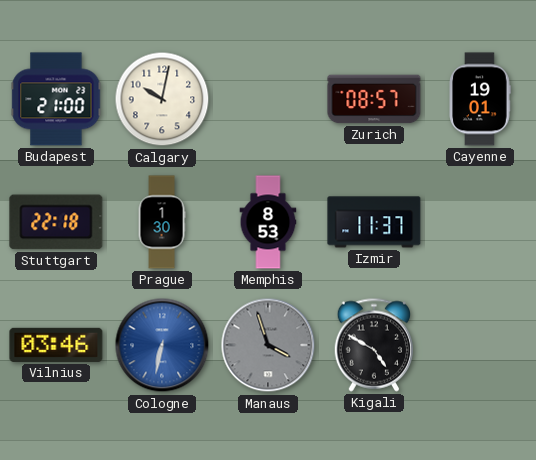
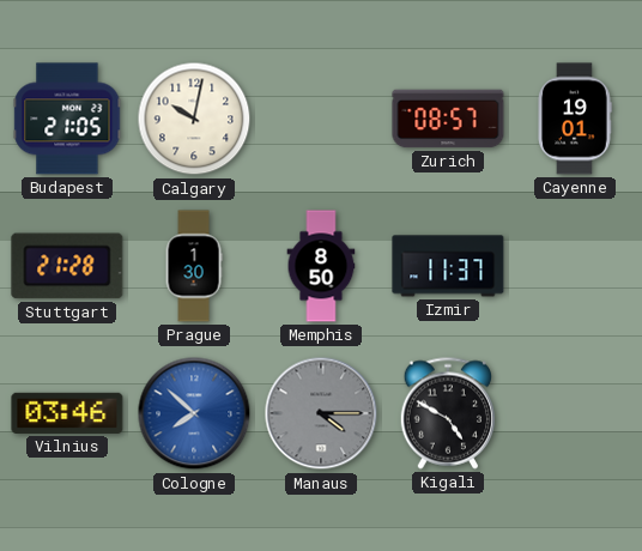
Budapest: 21:00 -> 21:05
Stuttgart: 22:18 -> 21:28
Memphis: 8:53 -> 8:50
Cologne: 6:32 -> 7:52
Manaus: 3:57 -> 4:15
